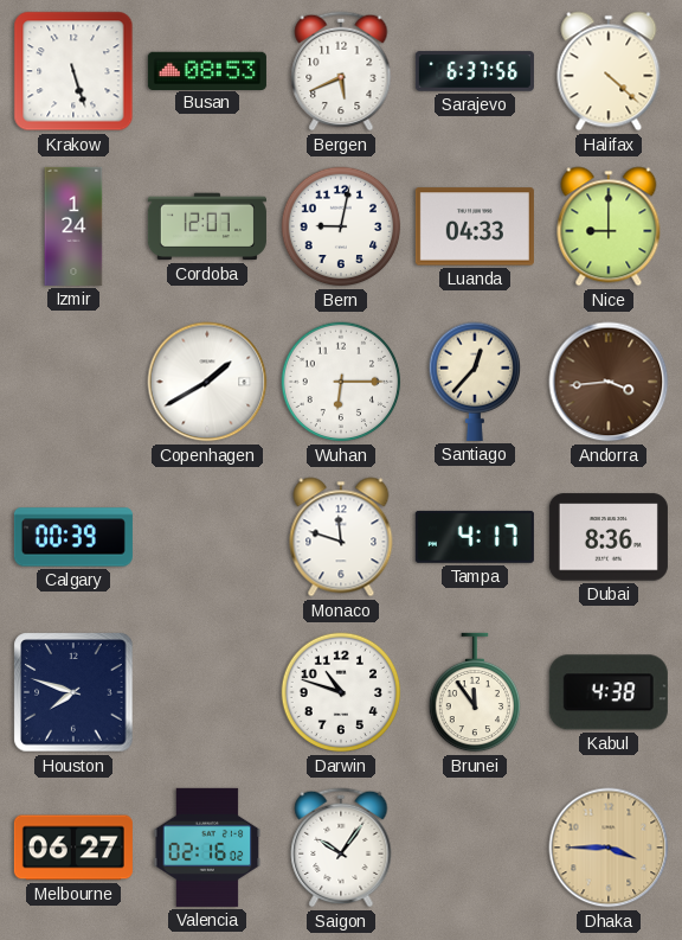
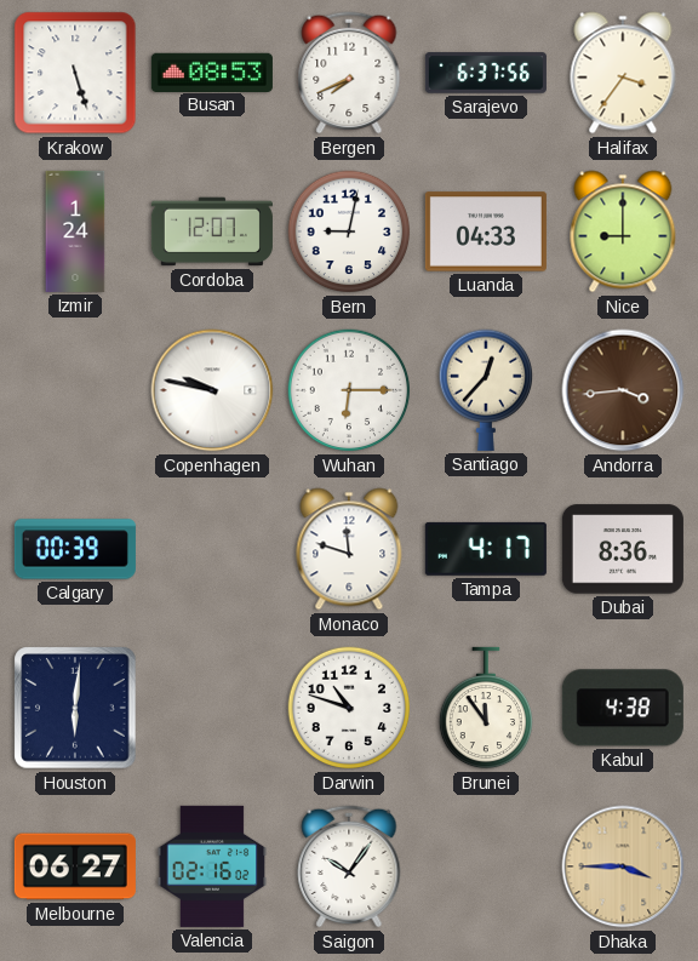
Bergen: 5:41 -> 7:41
Halifax: 4:22 -> 3:36
Copenhagen: 1:40 -> 9:47
Houston: 7:48 -> 6:01
